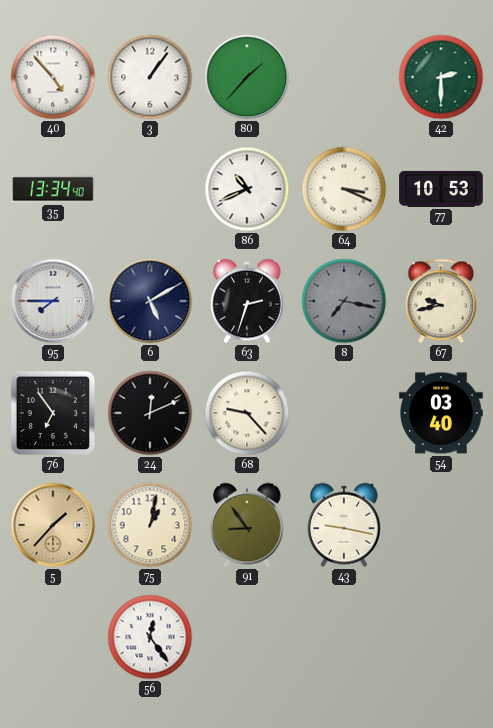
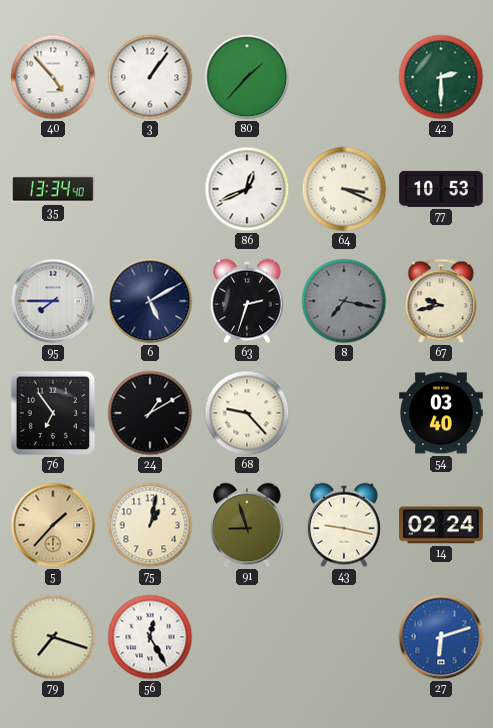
86: 10:41 -> 12:41
24: 12:11 -> 1:10
91: 8:54 -> 8:57
14: none -> 02:24
79: none -> 7:18
56: 12:24 -> 12:25
27: none -> 6:12
